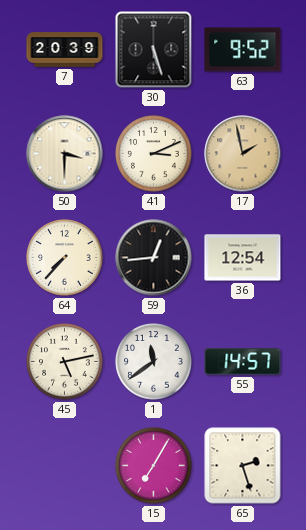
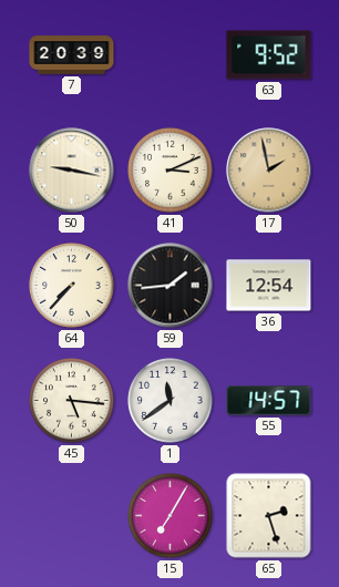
30: 5:27 -> none
50: 3:30 -> 9:17
59: 12:44 -> 1:44
45: 5:13 -> 5:16
